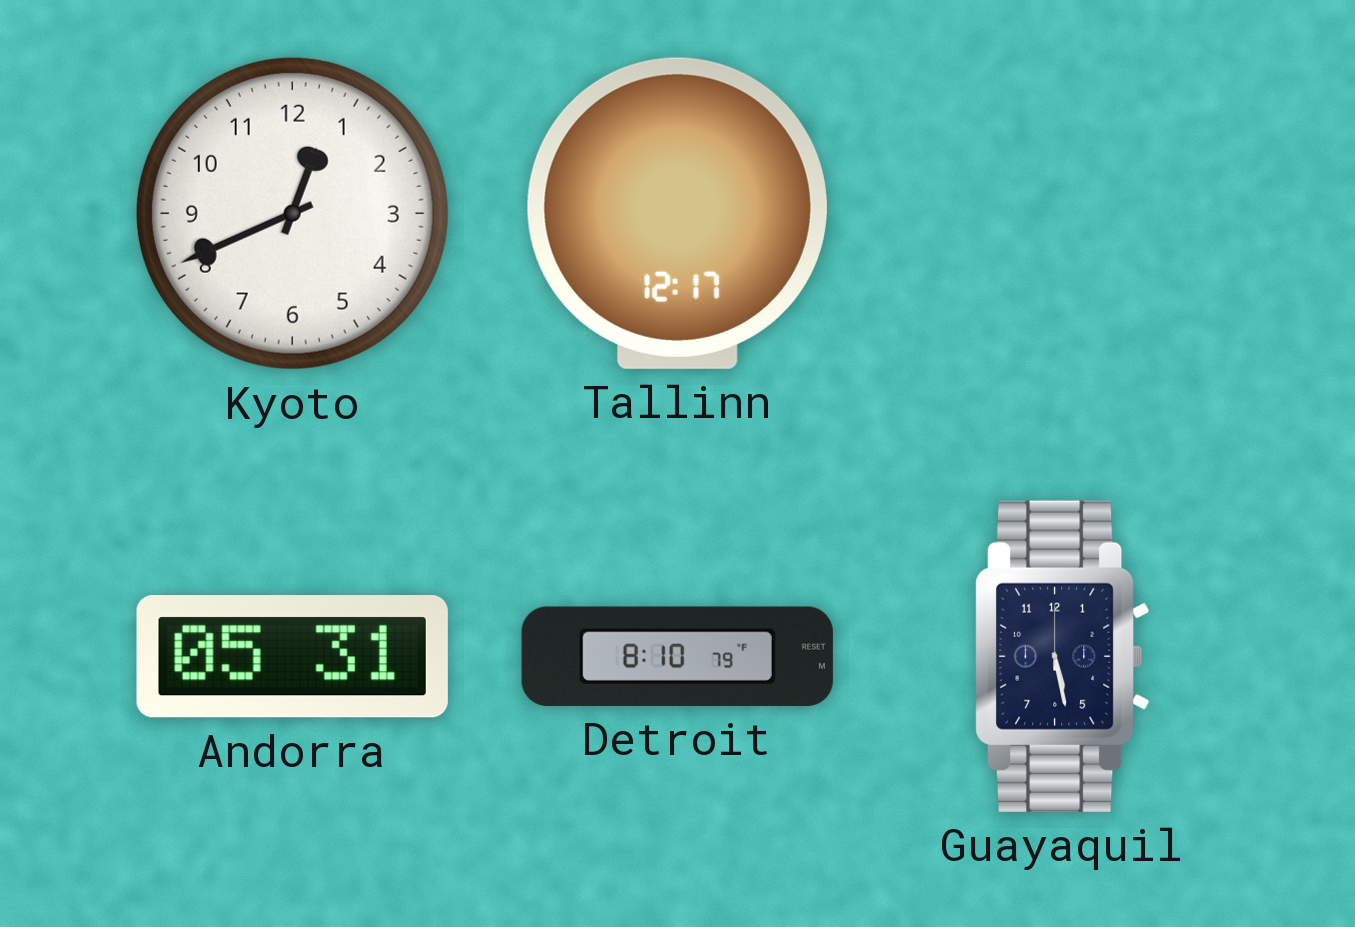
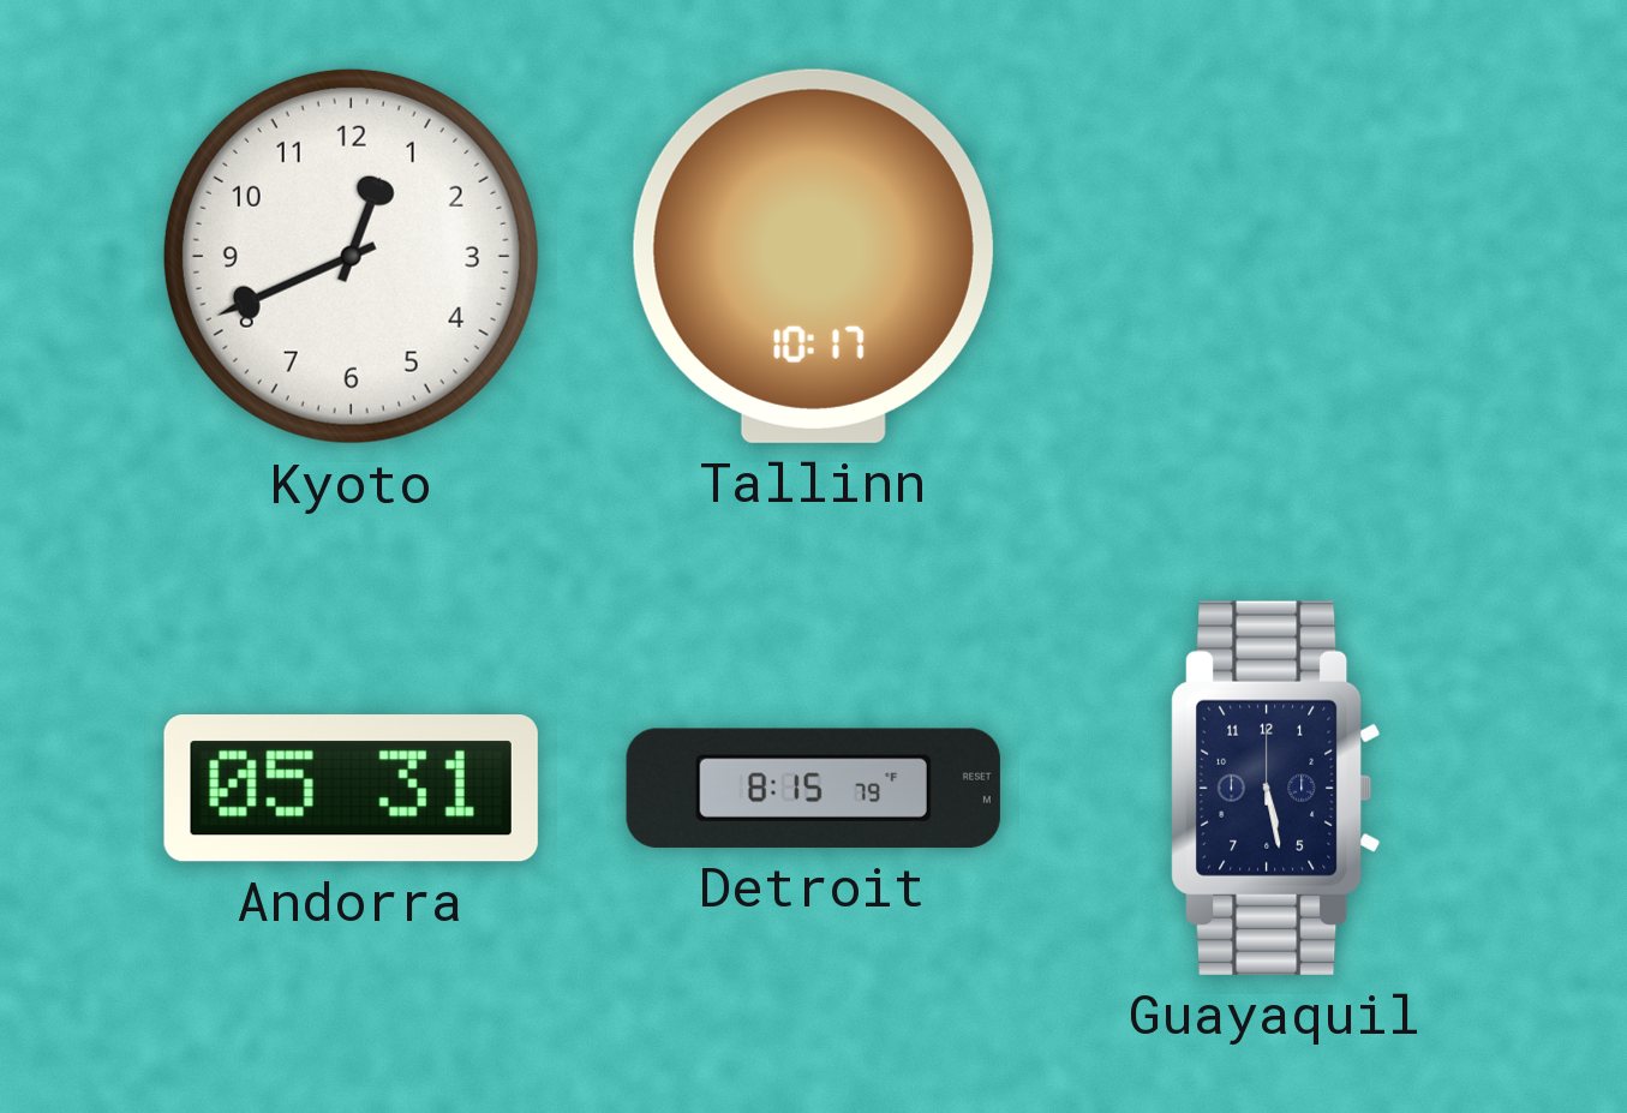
Tallinn: 12:17 -> 10:17
Detroit: 8:10 -> 8:15
